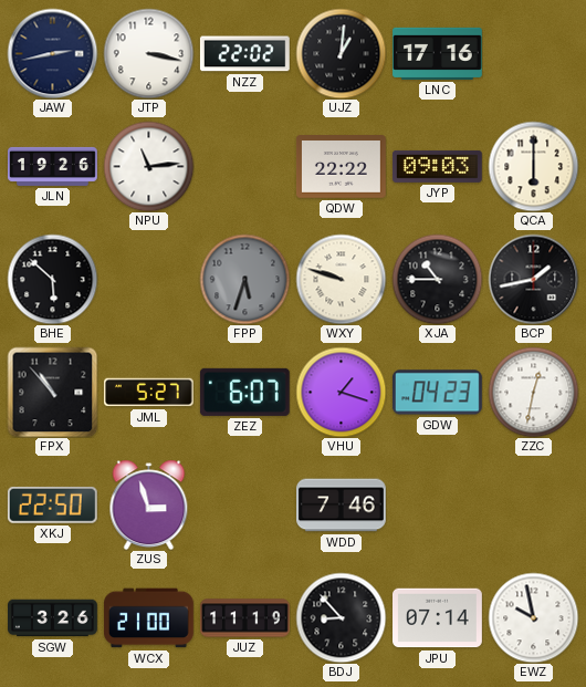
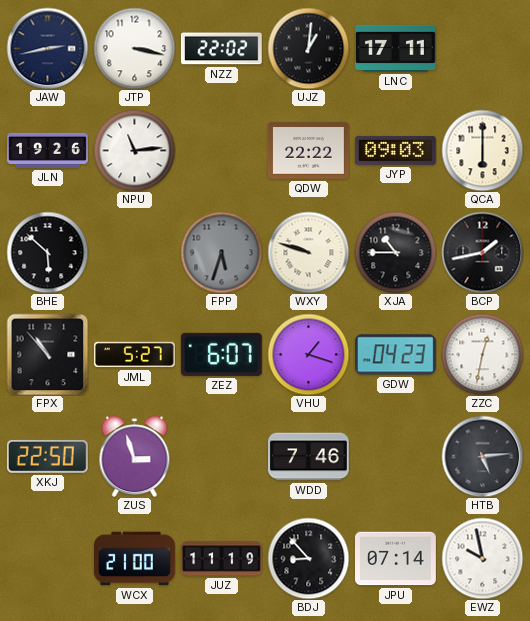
LNC: 17:16 -> 17:11
HTB: none -> 5:14
SGW: 3:26 -> none
